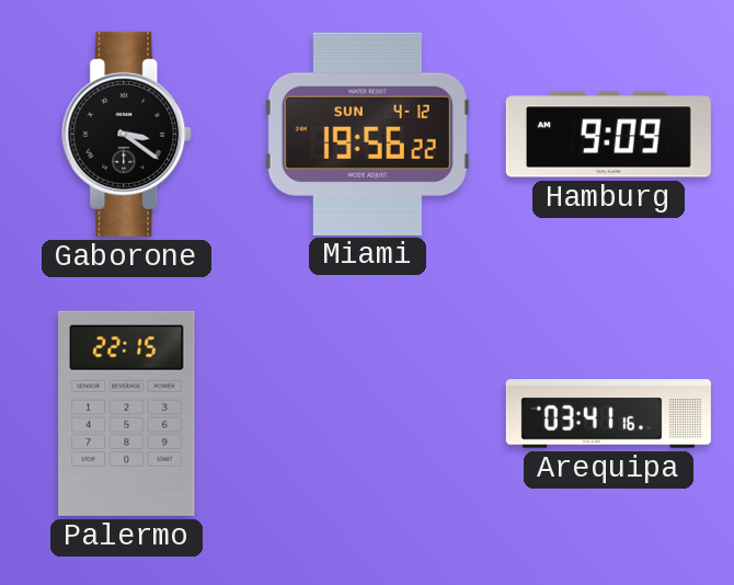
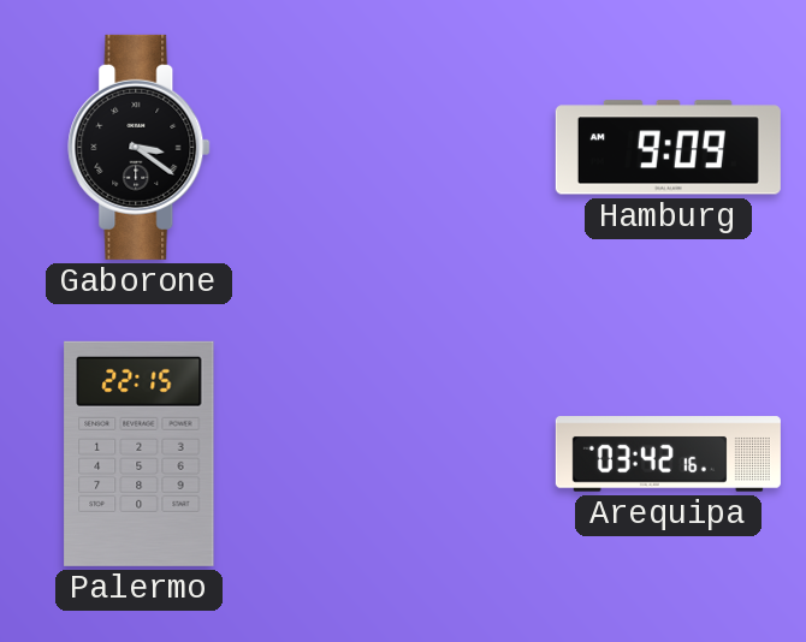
Miami: 19:56 -> none
Arequipa: 03:41 -> 03:42
